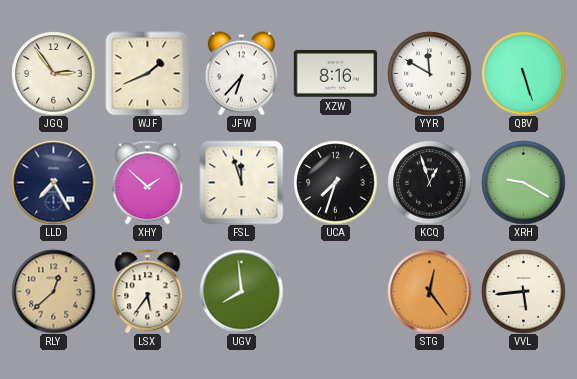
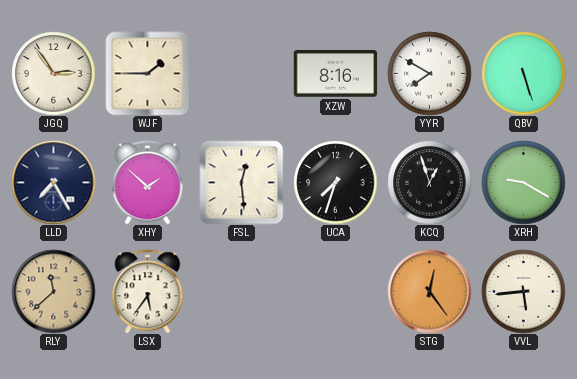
WJF: 1:41 -> 1:45
JFW: 6:37 -> none
YYR: 11:50 -> 7:50
FSL: 11:57 -> 12:29
RLY: 12:38 -> 11:38
UGV: 7:59 -> none
